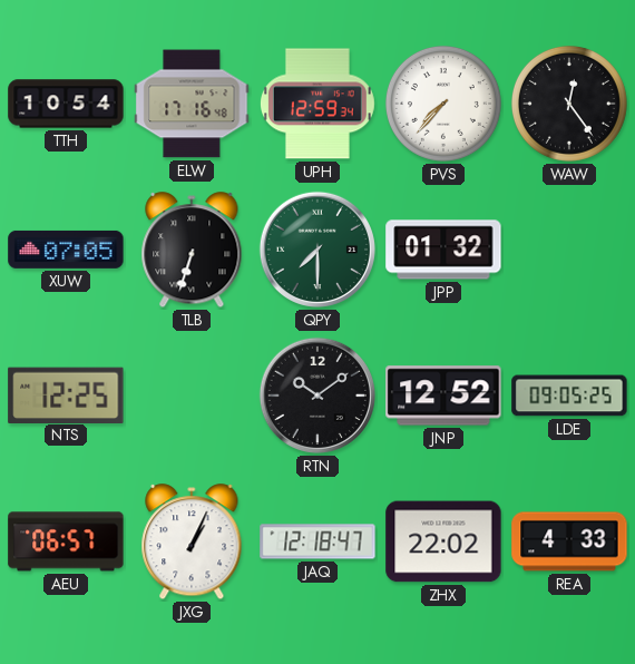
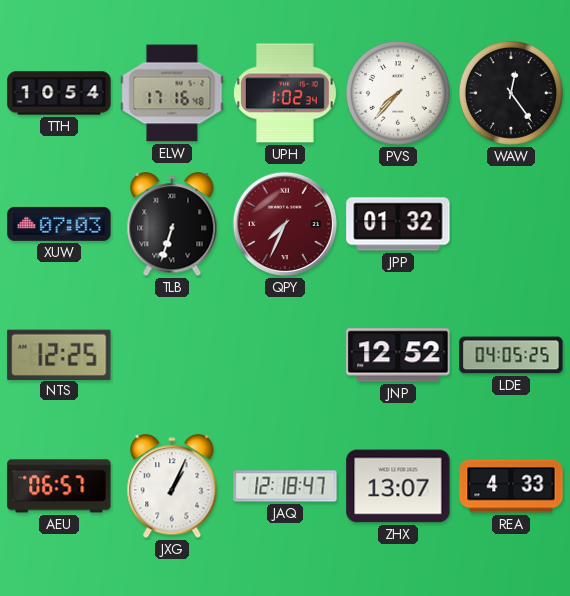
UPH: 12:59 -> 1:02
XUW: 07:05 -> 07:03
QPY: 7:30 -> 7:34
QPY dial: green -> burgundy
RTN: 10:09 -> none
LDE: 09:05 -> 04:05
ZHX: 22:02 -> 13:07
